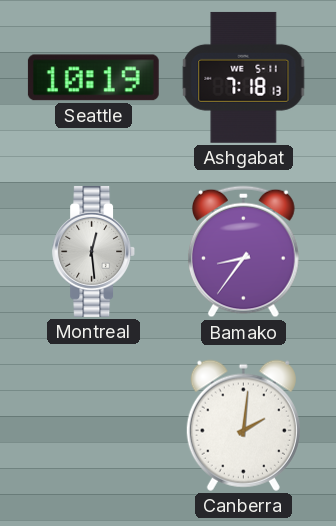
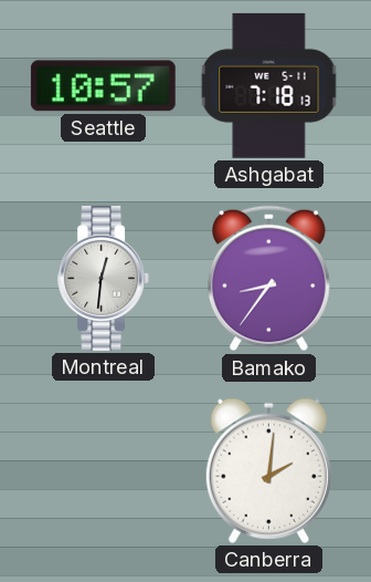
Seattle: 10:19 -> 10:57
Montreal: 12:29 -> 12:31
